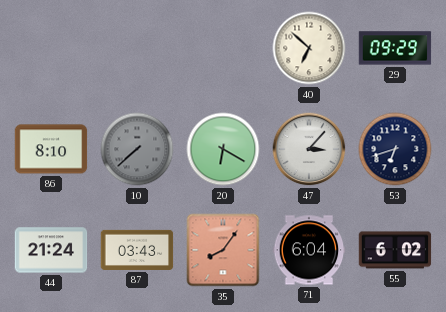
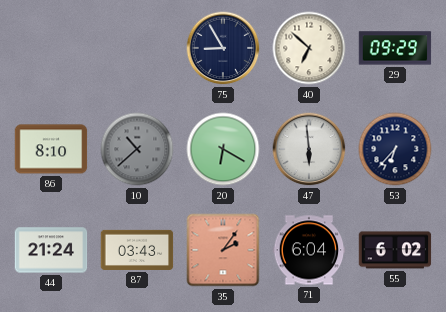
75: none -> 8:55
10: 7:38 -> 10:38
47: 3:07 -> 5:59
53: 6:42 -> 6:37
35: 8:06 -> 2:06
